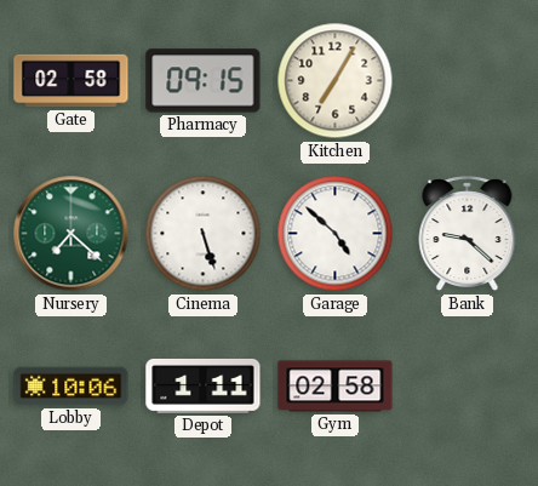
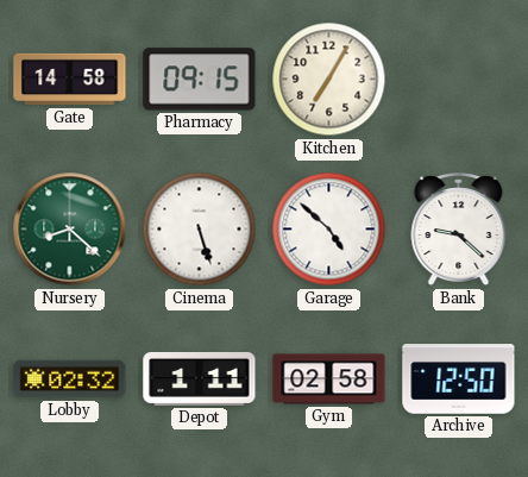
Gate: 02:58 -> 14:58
Nursery: 7:22 -> 8:22
Lobby: 10:06 -> 02:32
Archive: none -> 12:50
